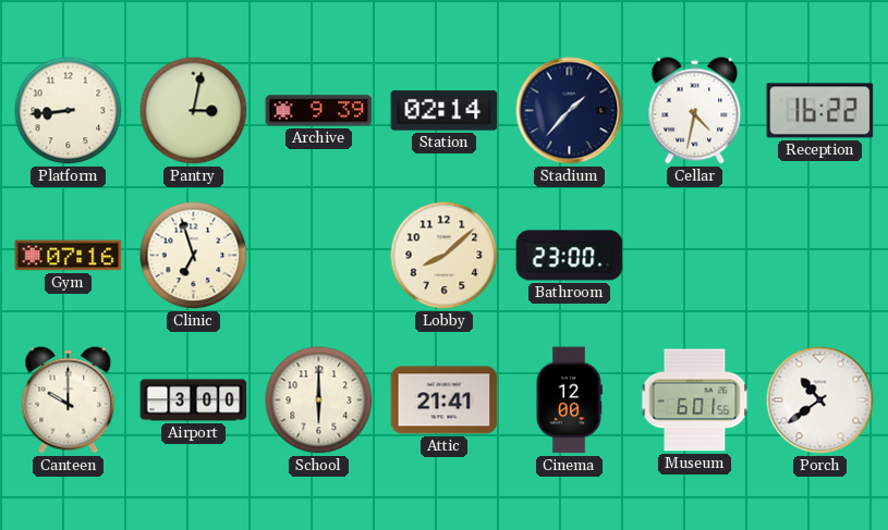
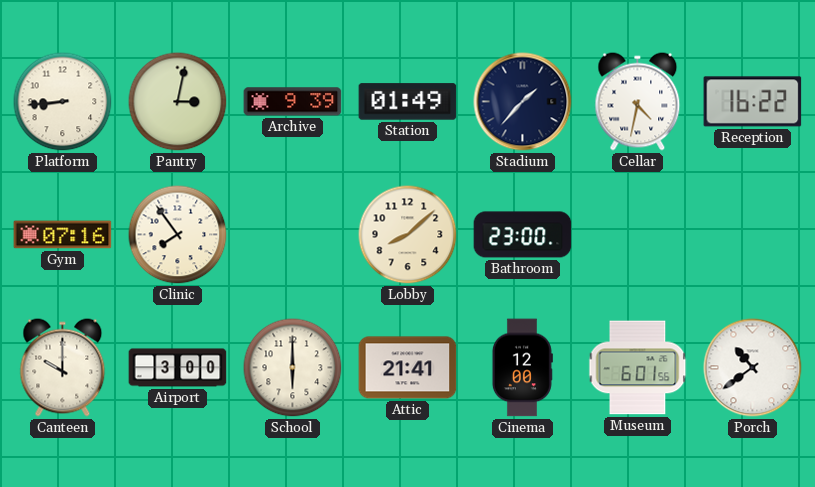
Station: 02:14 -> 01:49
Clinic: 6:57 -> 7:54
